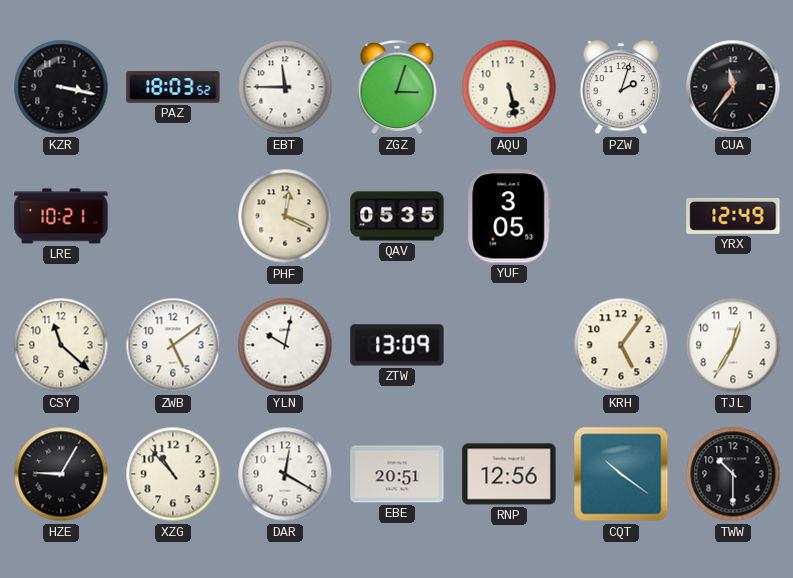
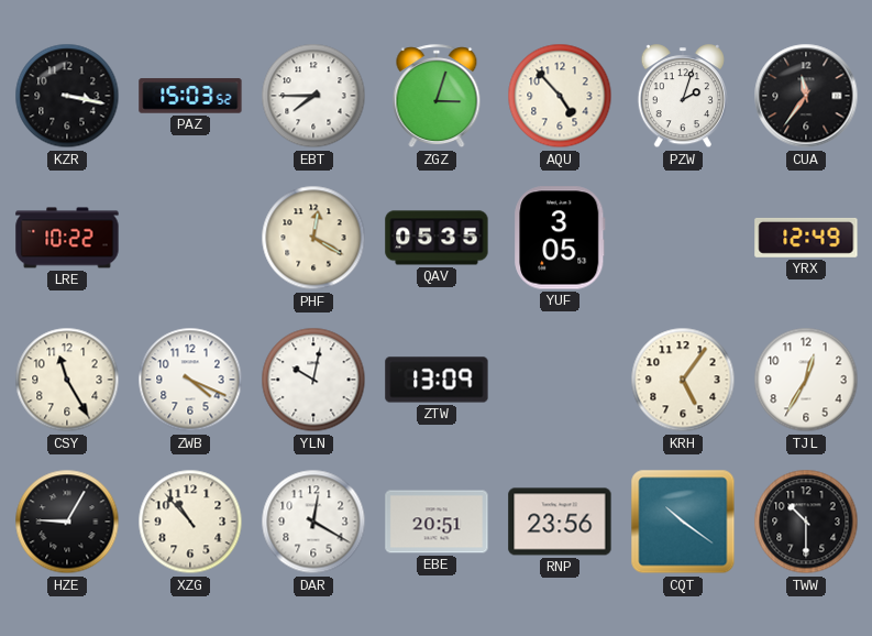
PAZ: 18:03 -> 15:03
EBT: 11:45 -> 7:45
AQU: 5:28 -> 4:53
LRE: 10:21 -> 10:22
PHF: 12:19 -> 12:20
CSY: 11:22 -> 11:25
ZWB: 5:09 -> 4:19
RNP: 12:56 -> 23:56
